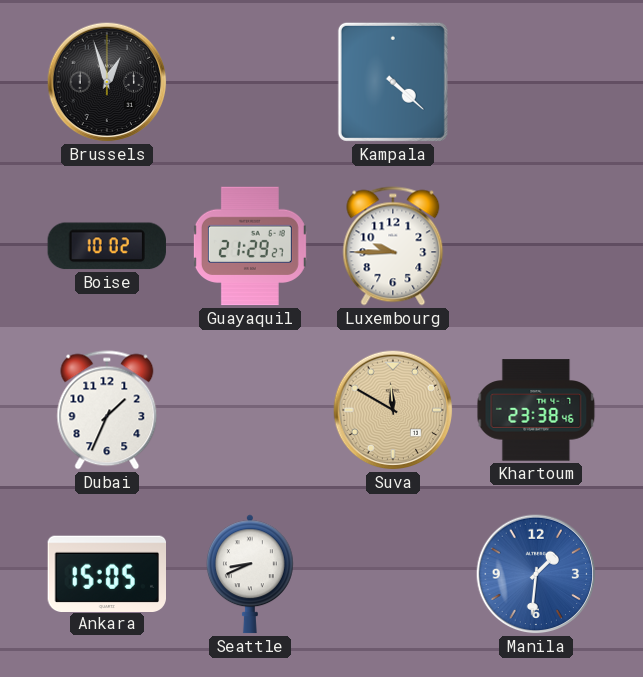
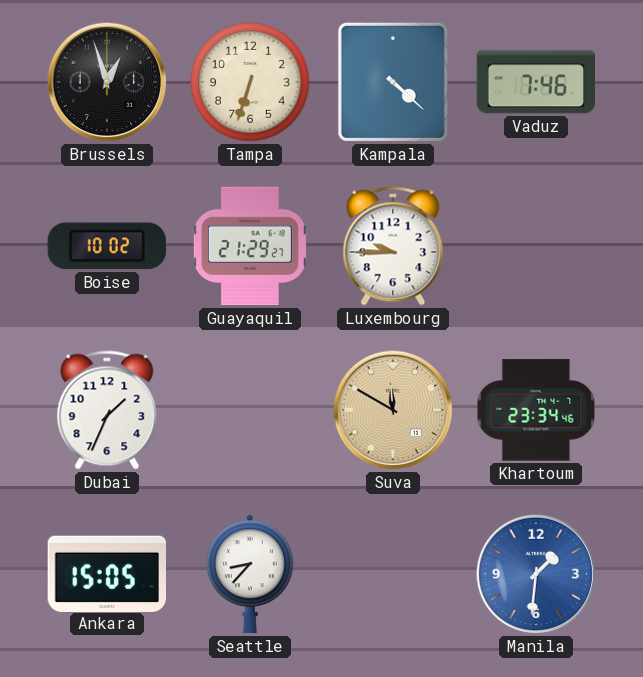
Tampa: none -> 6:33
Vaduz: none -> 7:46
Khartoum: 23:38 -> 23:34
Seattle: 8:41 -> 8:37
